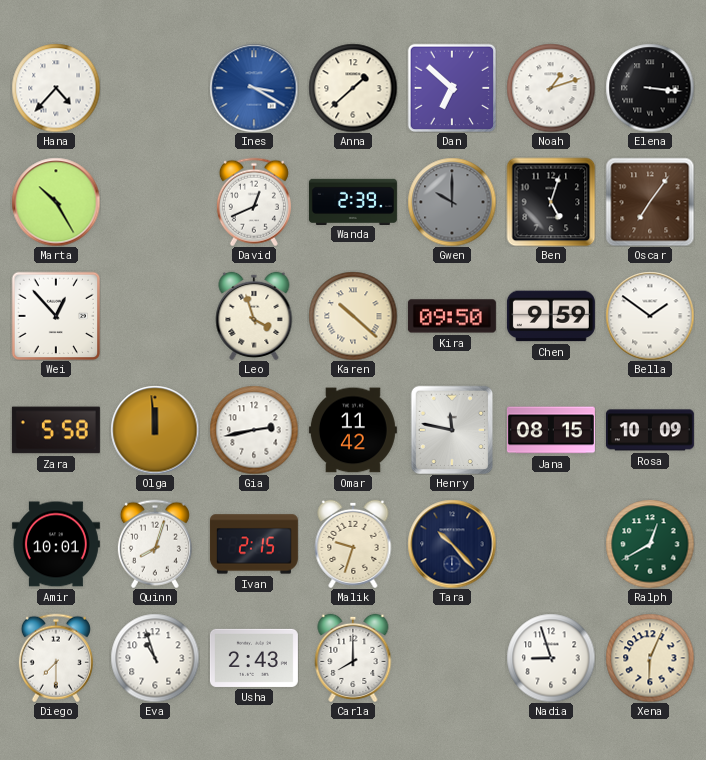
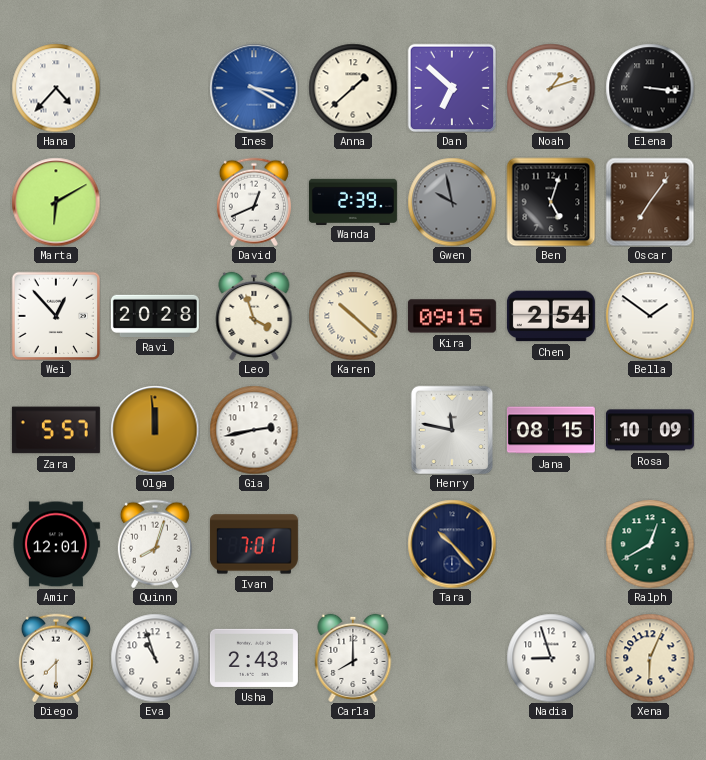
Marta: 10:25 -> 6:10
Gwen: 10:00 -> 9:58
Ravi: none -> 20:28
Kira: 09:50 -> 09:15
Chen: 9:59 -> 2:54
Zara: 5:58 -> 5:57
Omar: 11:42 -> none
Amir: 10:01 -> 12:01
Ivan: 2:15 -> 7:01
Malik: 9:33 -> none
